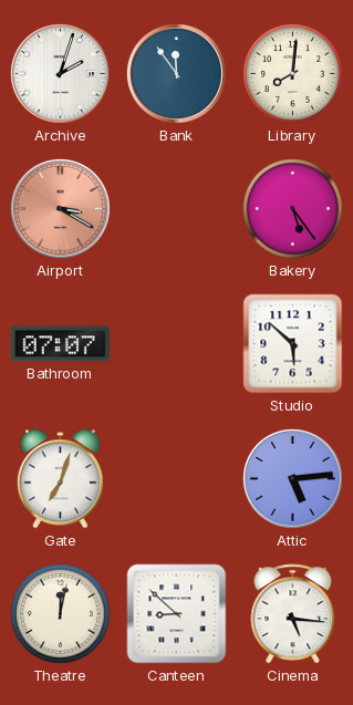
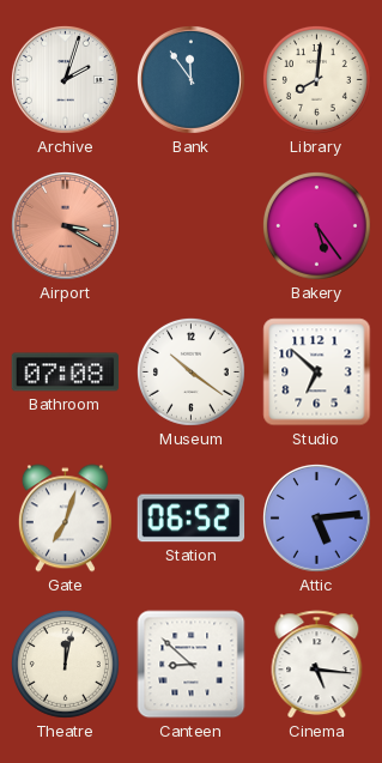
Bathroom: 07:07 -> 07:08
Museum: none -> 10:21
Studio: 5:52 -> 6:52
Station: none -> 06:52
